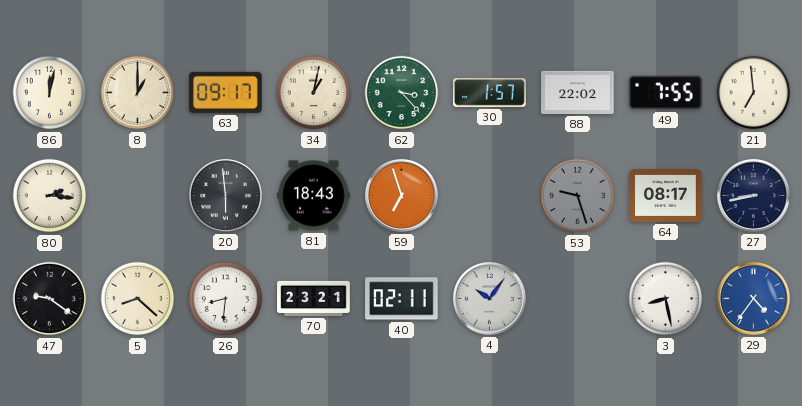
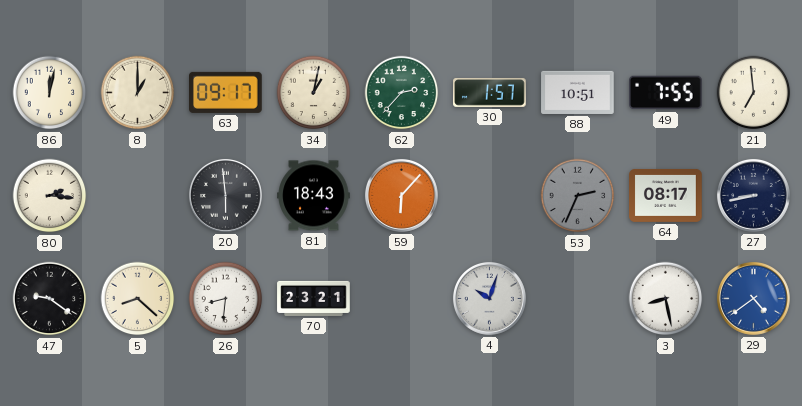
62: 3:23 -> 2:37
88: 22:02 -> 10:51
59: 6:57 -> 6:07
53: 9:27 -> 2:34
40: 02:11 -> none
4: 10:06 -> 10:03
29: 4:36 -> 4:39
